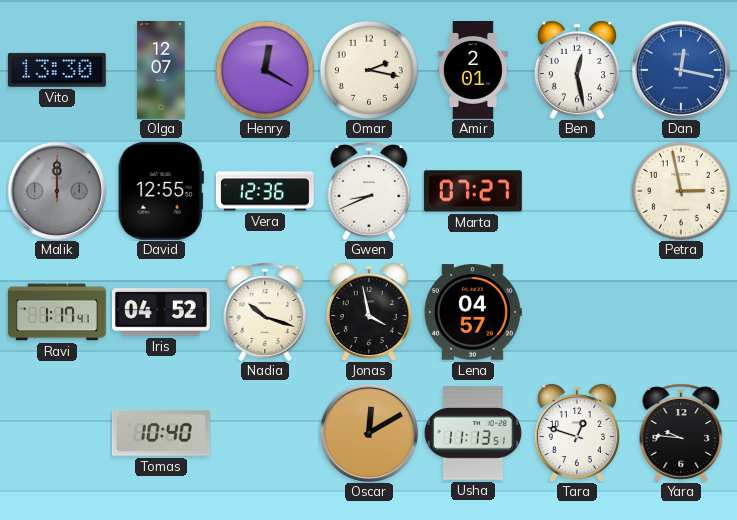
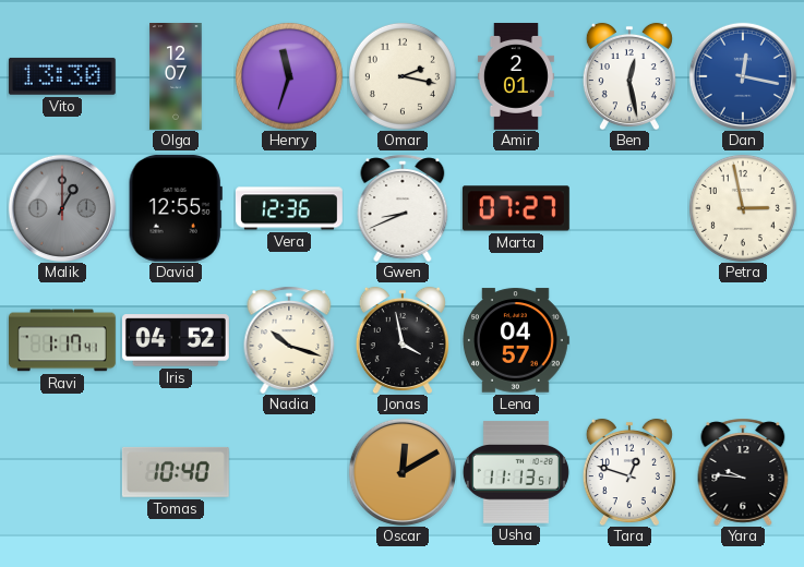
Henry: 12:20 -> 11:33
Malik: 12:00 -> 1:00
